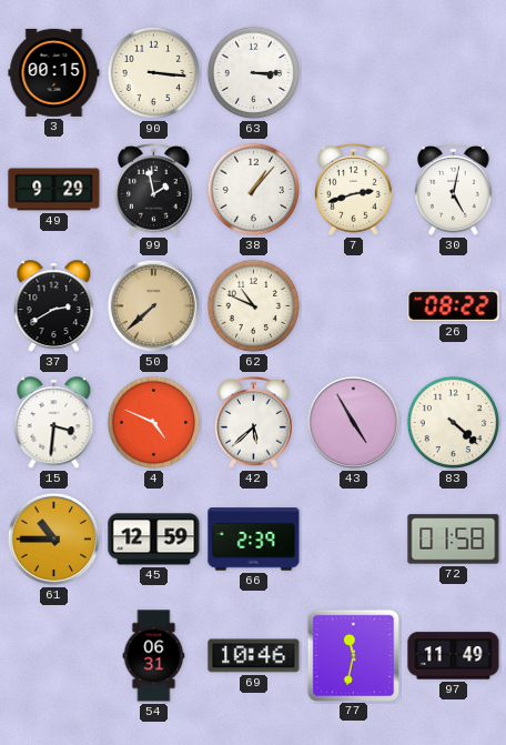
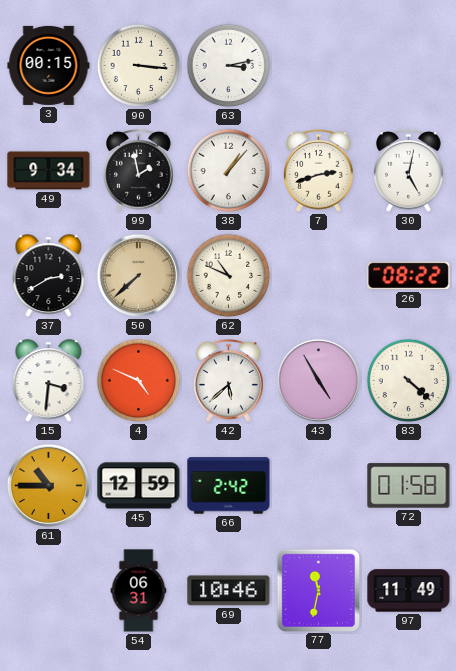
63: 3:15 -> 3:13
49: 9:29 -> 9:34
66: 2:39 -> 2:42
